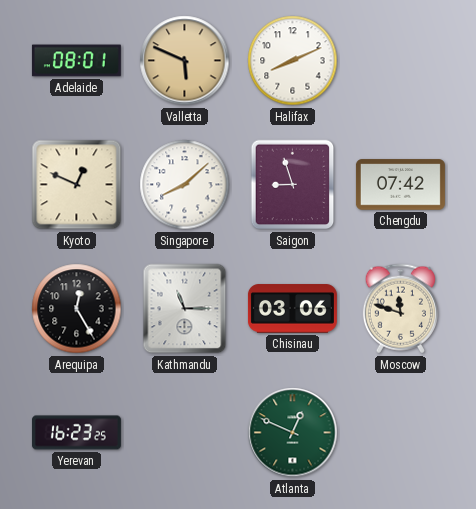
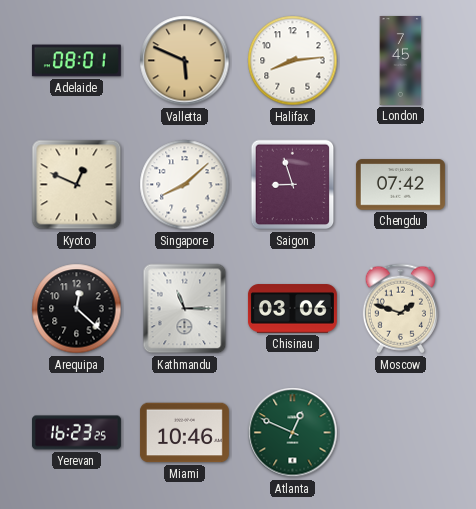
Halifax: 8:11 -> 8:14
London: none -> 7:45
Arequipa: 12:25 -> 12:22
Moscow: 11:48 -> 1:48
Miami: none -> 10:46
